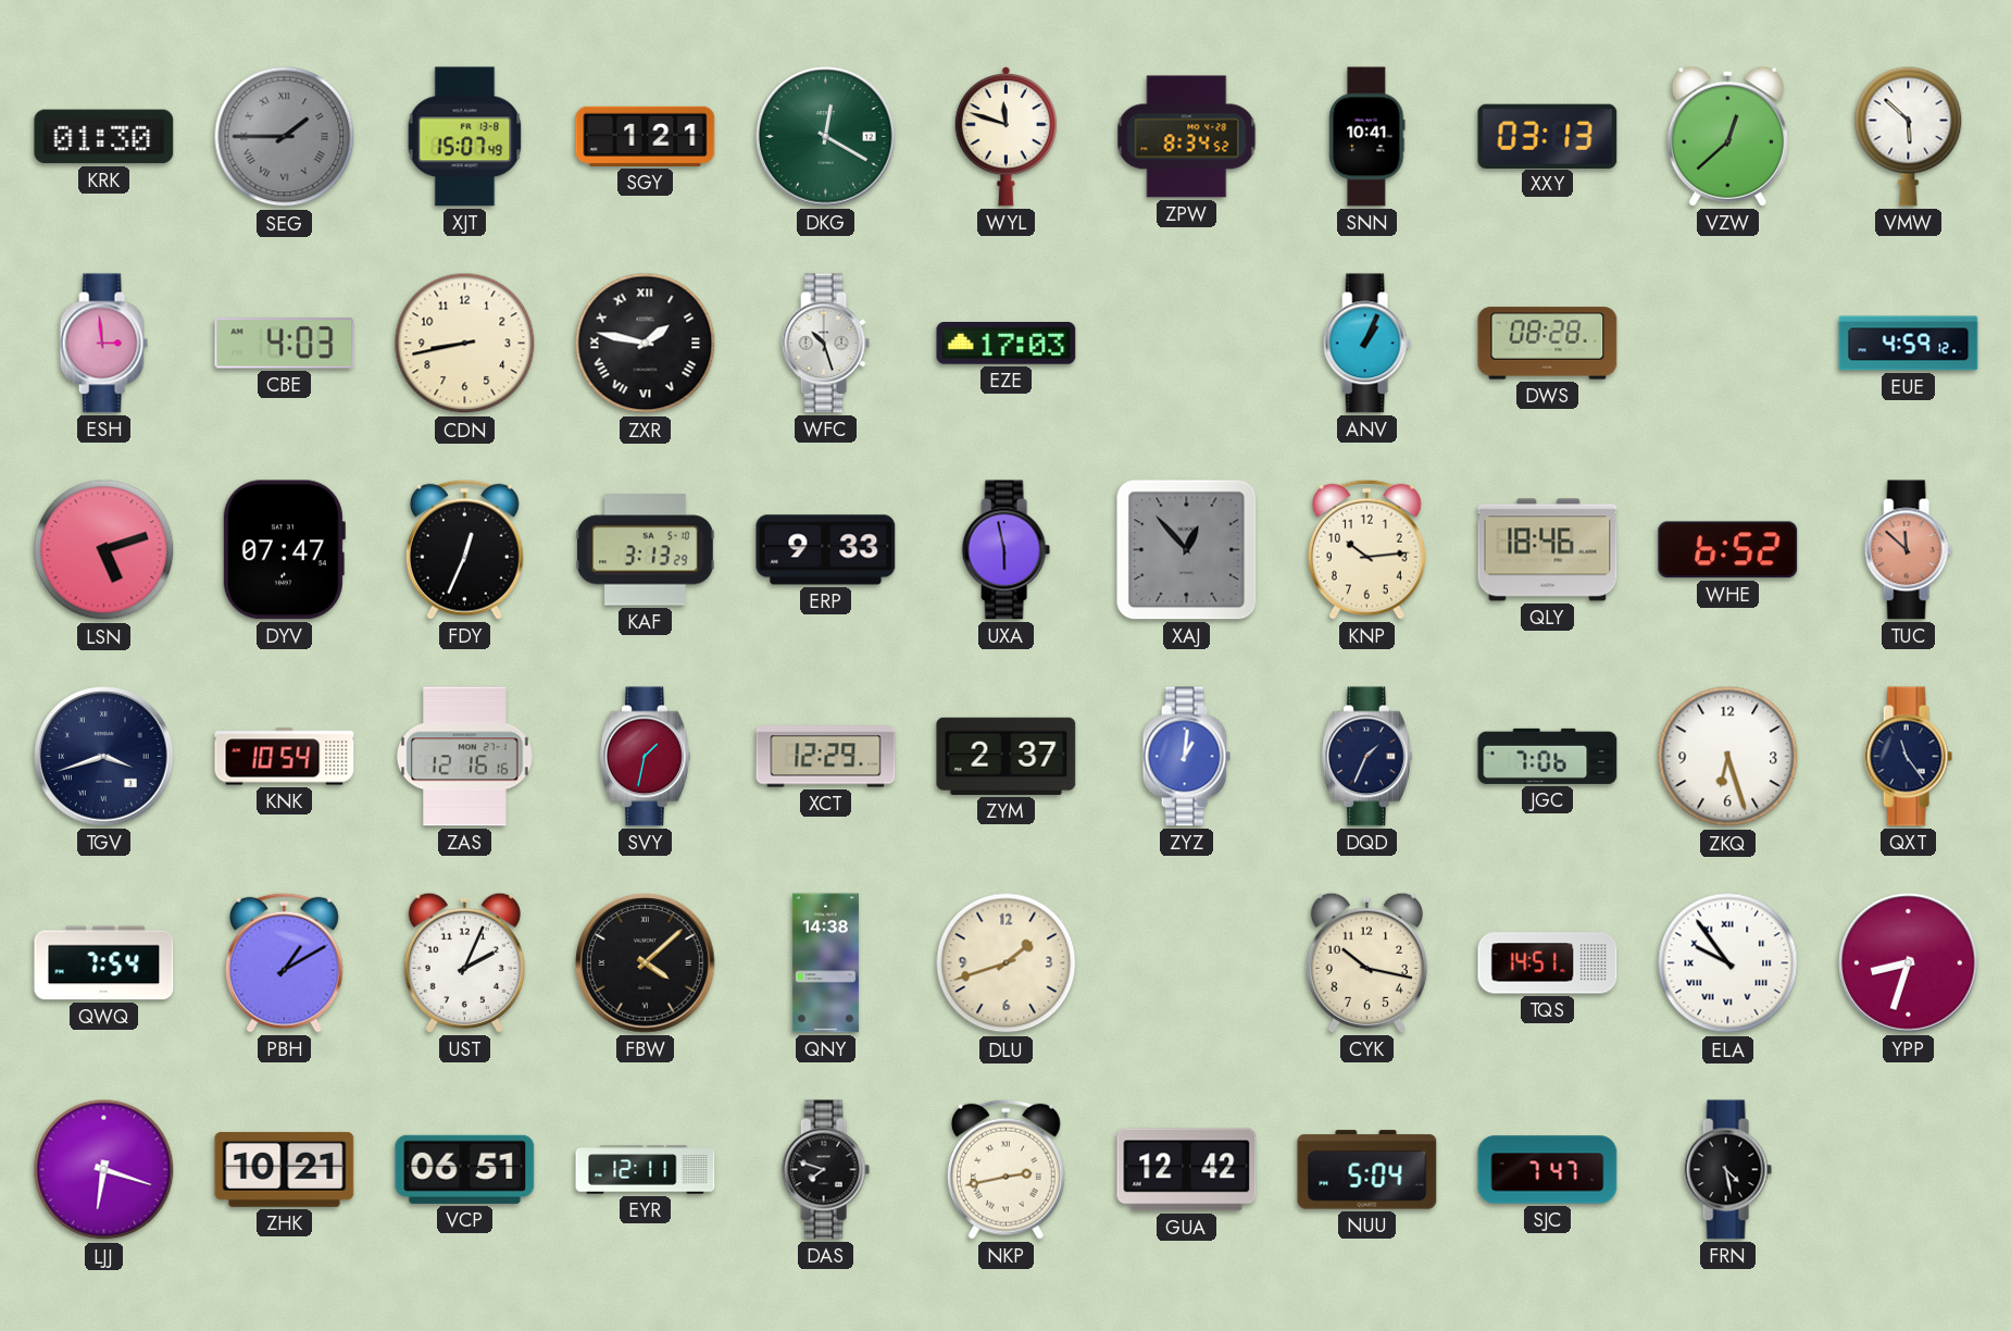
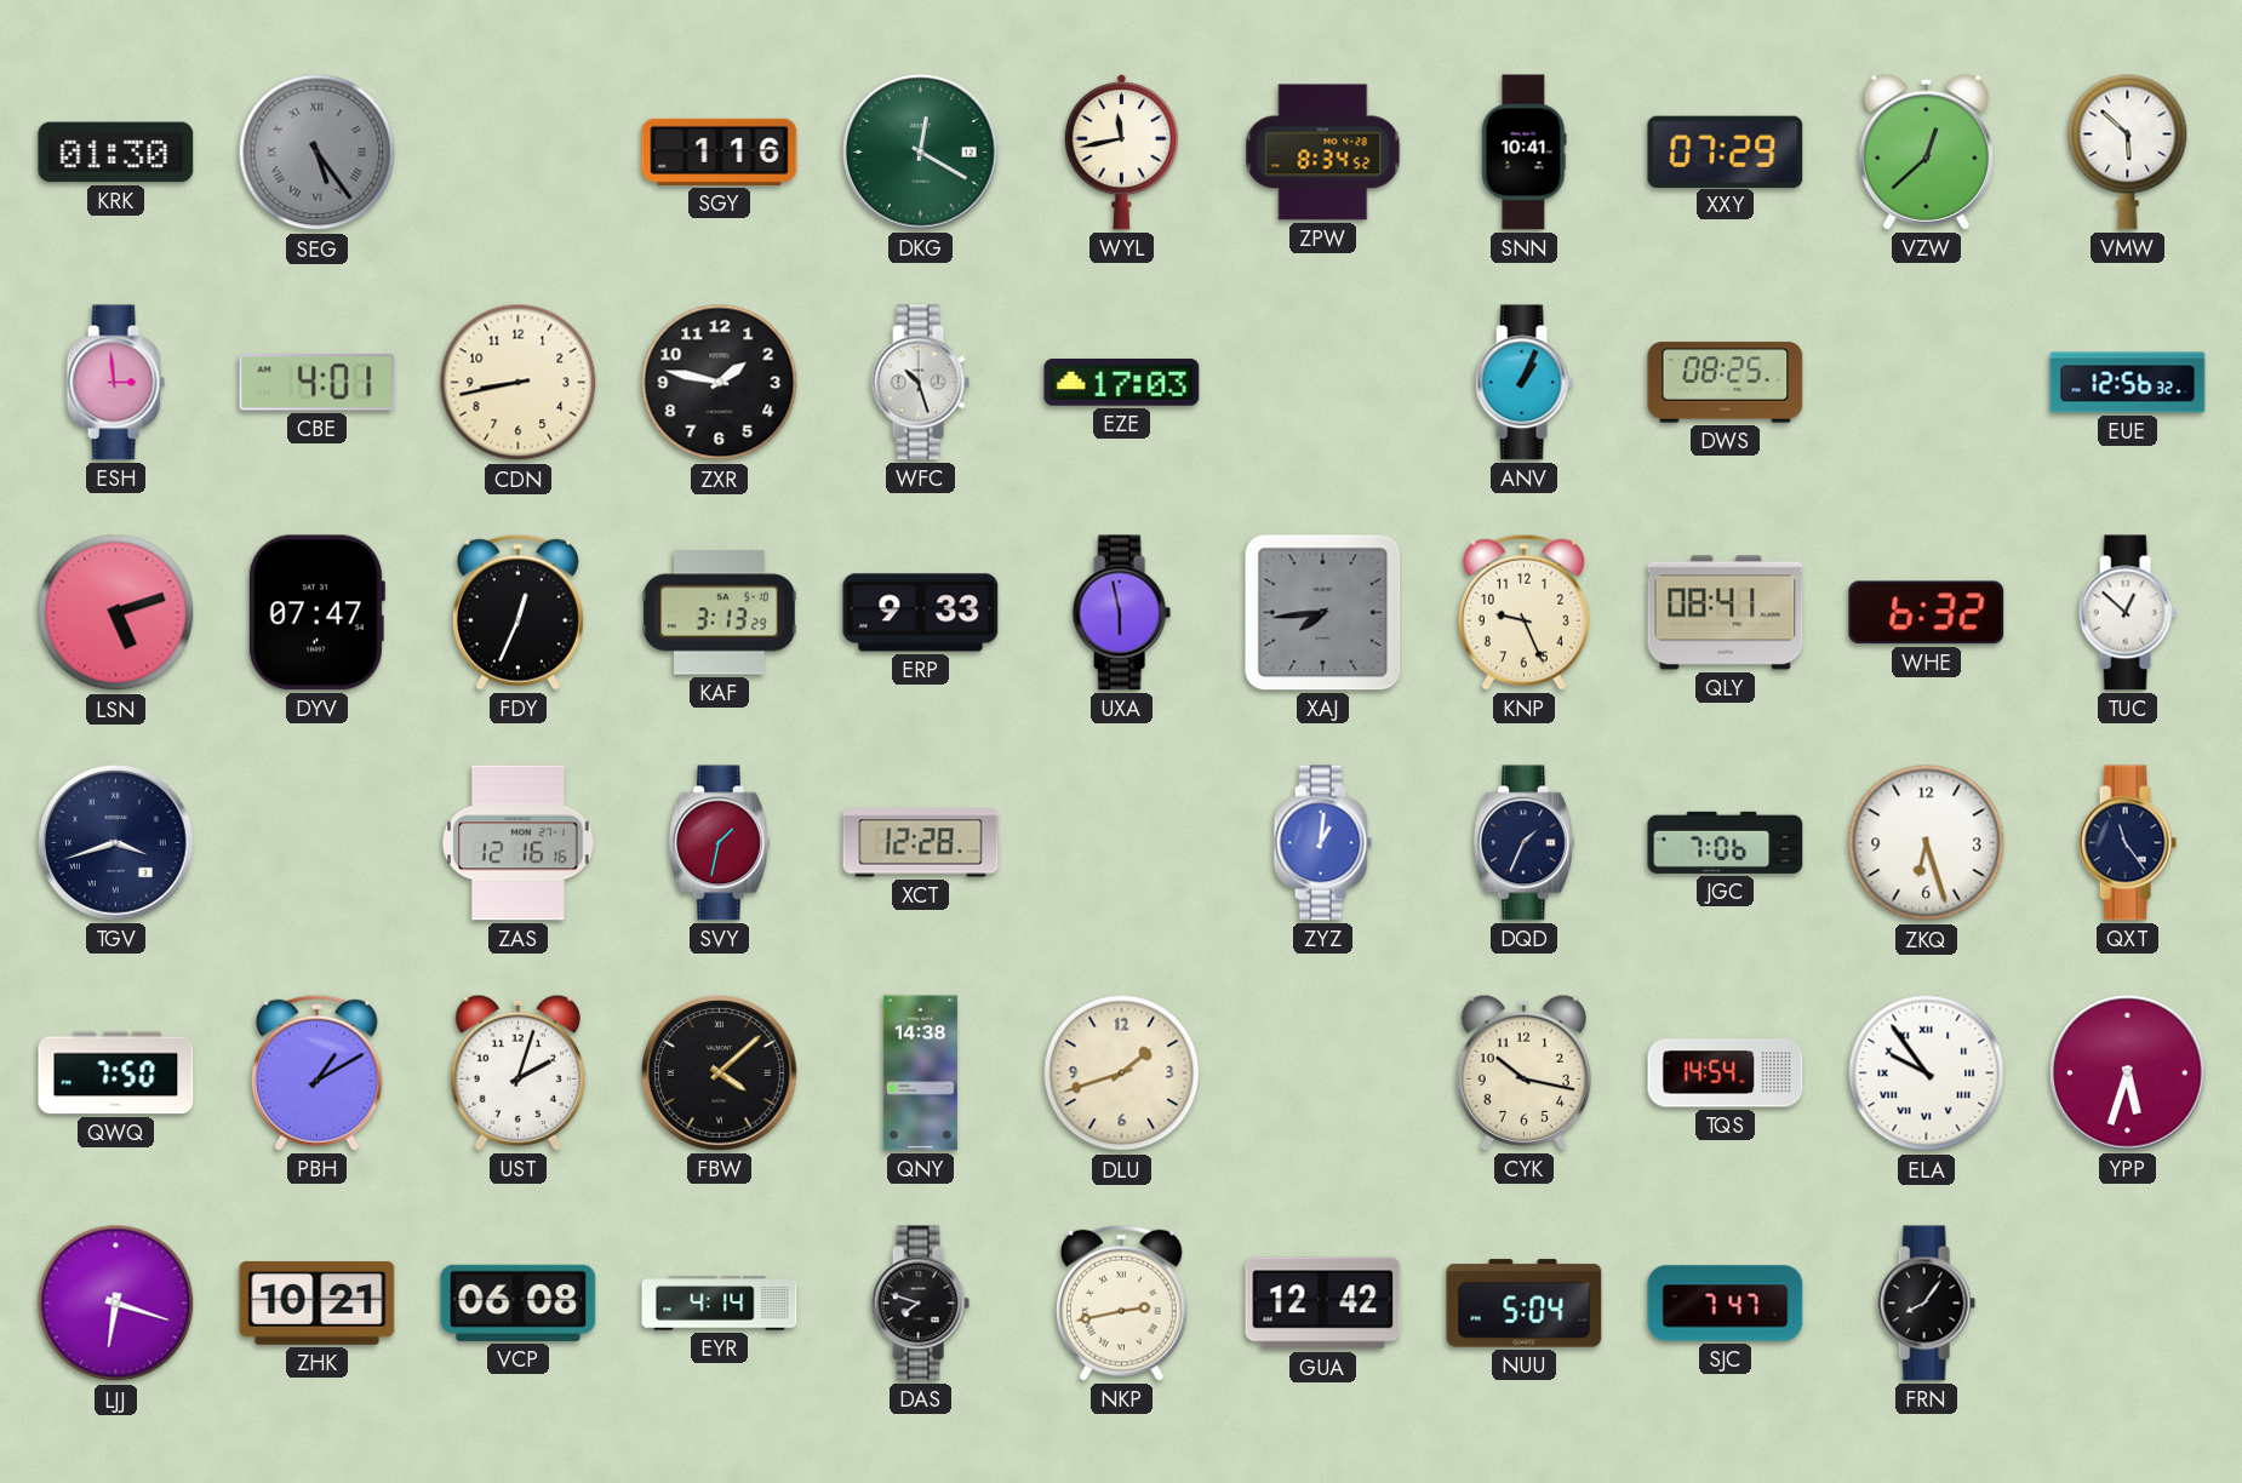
SEG: 1:45 -> 5:24
XJT: 15:07 -> none
SGY: 1:21 -> 1:16
WYL: 11:48 -> 11:43
XXY: 03:13 -> 07:29
CBE: 4:03 -> 4:01
ZXR numerals: Roman -> Arabic
DWS: 08:28 -> 08:25
EUE: 4:59 -> 12:56
XAJ: 12:53 -> 7:44
KNP: 10:14 -> 9:26
QLY: 18:46 -> 08:41
WHE: 6:52 -> 6:32
TUC: 11:52 -> 12:52
TUC dial: salmon -> white
KNK: 10:54 -> none
XCT: 12:29 -> 12:28
ZYM: 2:37 -> none
QWQ: 7:54 -> 7:50
UST: 2:04 -> 2:03
TQS: 14:51 -> 14:54
YPP: 8:33 -> 5:33
VCP: 06:51 -> 06:08
EYR: 12:11 -> 4:14
FRN: 4:28 -> 8:06
